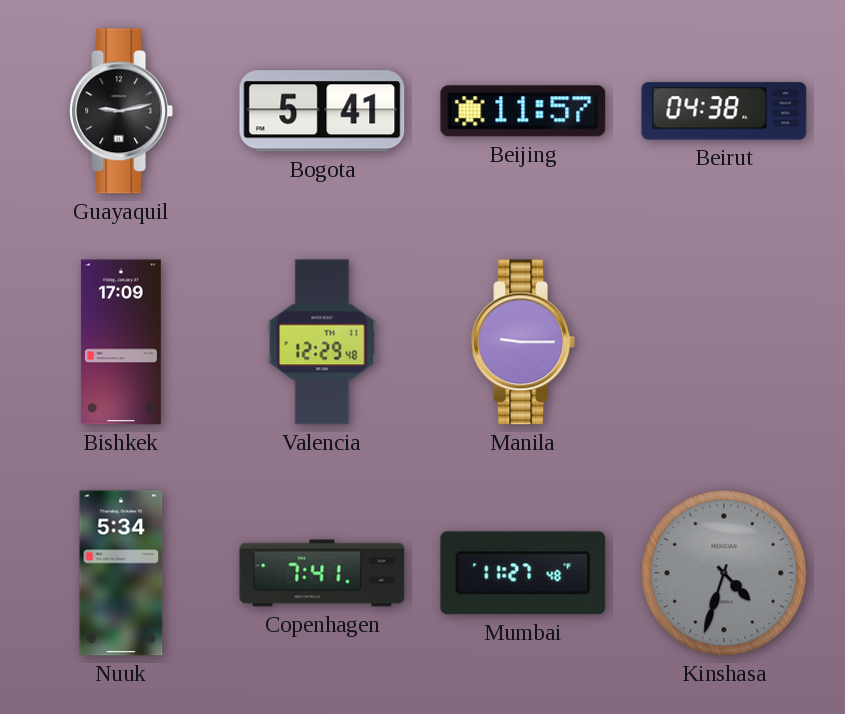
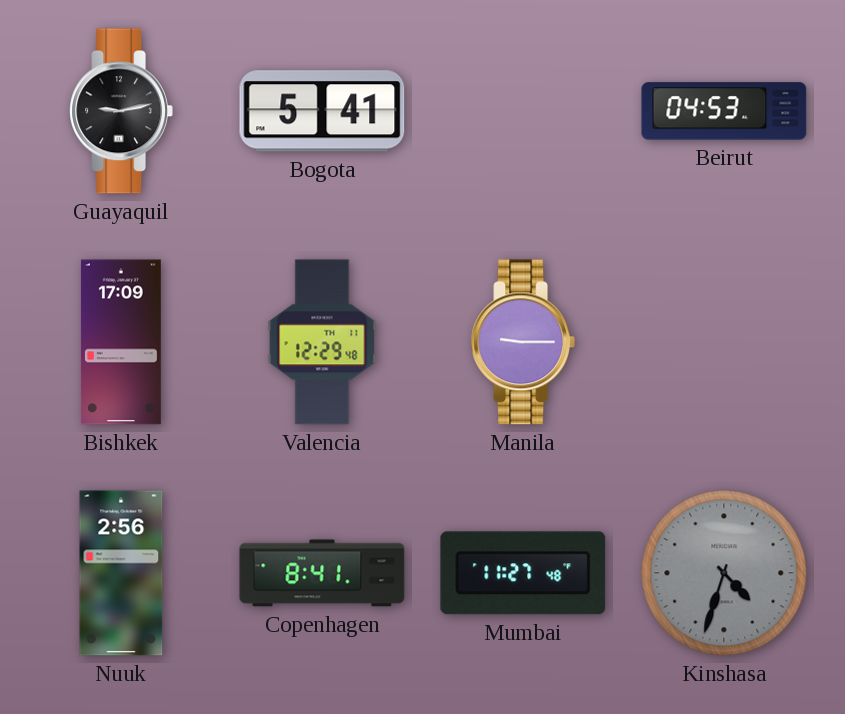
Beijing: 11:57 -> none
Beirut: 04:38 -> 04:53
Nuuk: 5:34 -> 2:56
Copenhagen: 7:41 -> 8:41
